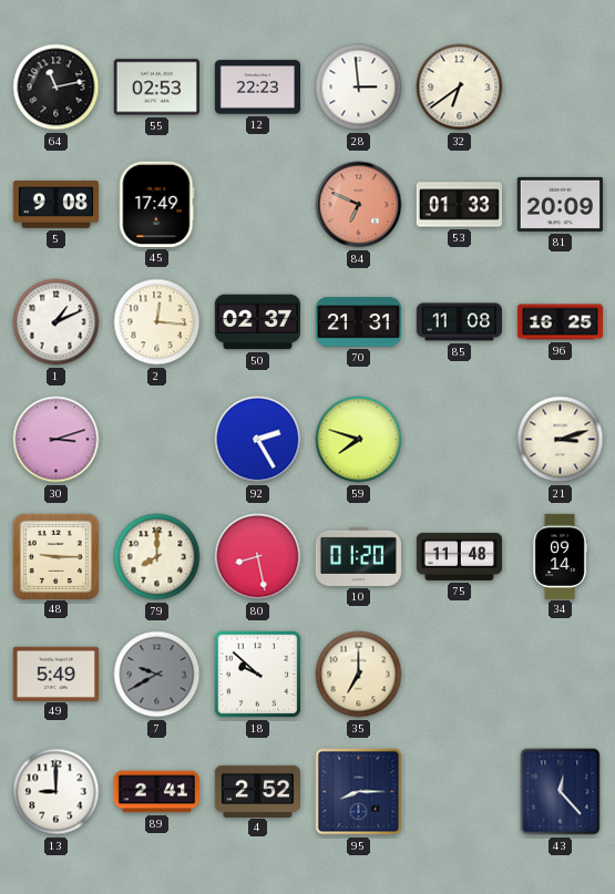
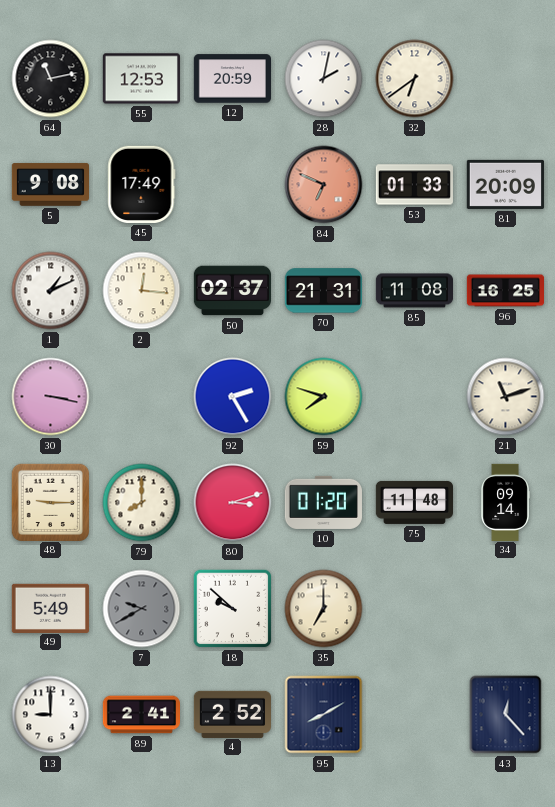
55: 02:53 -> 12:53
12: 22:23 -> 20:59
28: 2:59 -> 2:02
30: 3:12 -> 3:17
21: 3:12 -> 11:12
80: 8:28 -> 3:12
95: 8:15 -> 8:10
